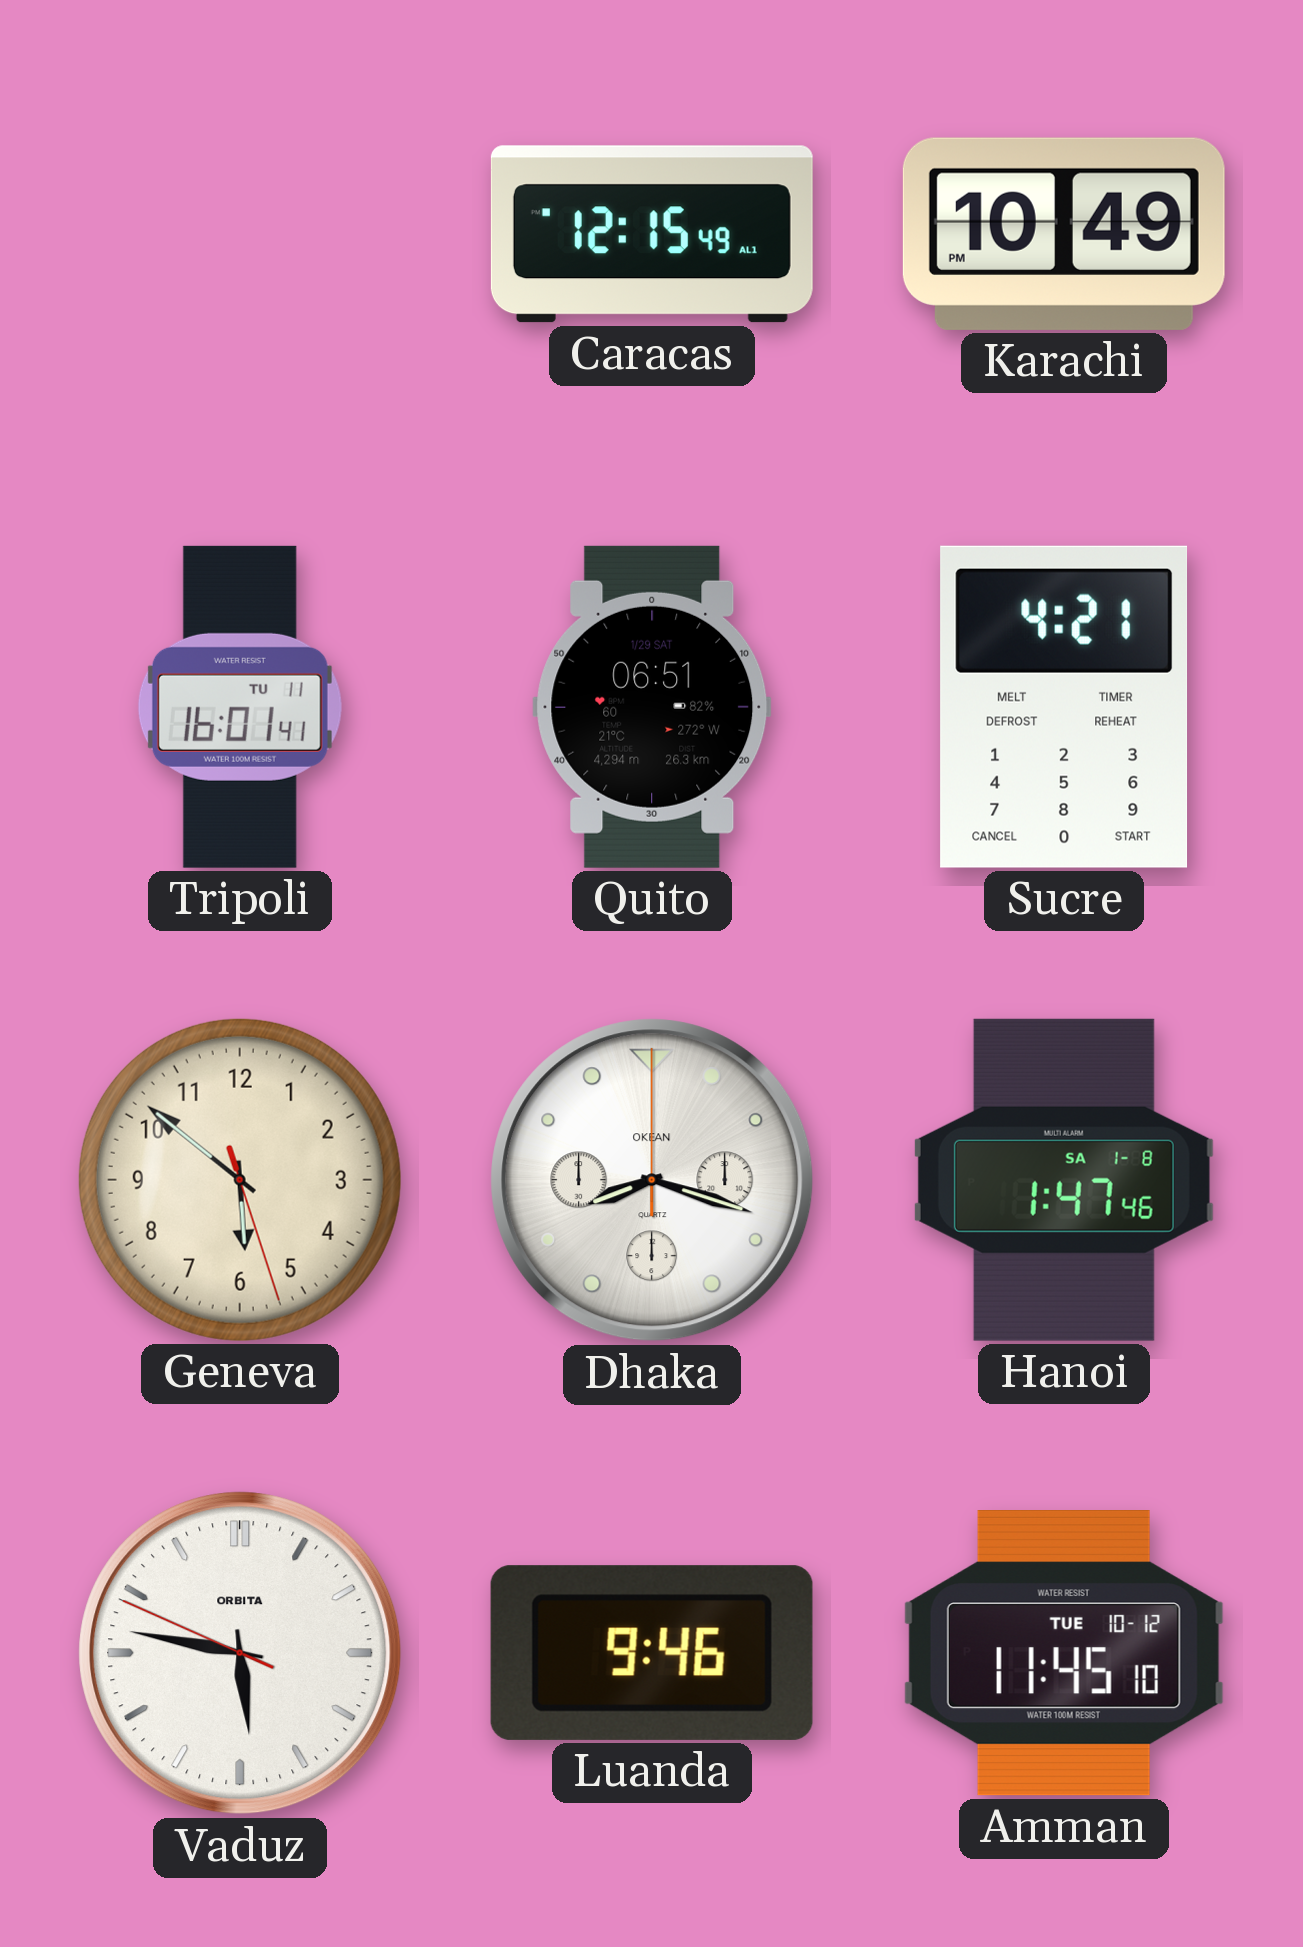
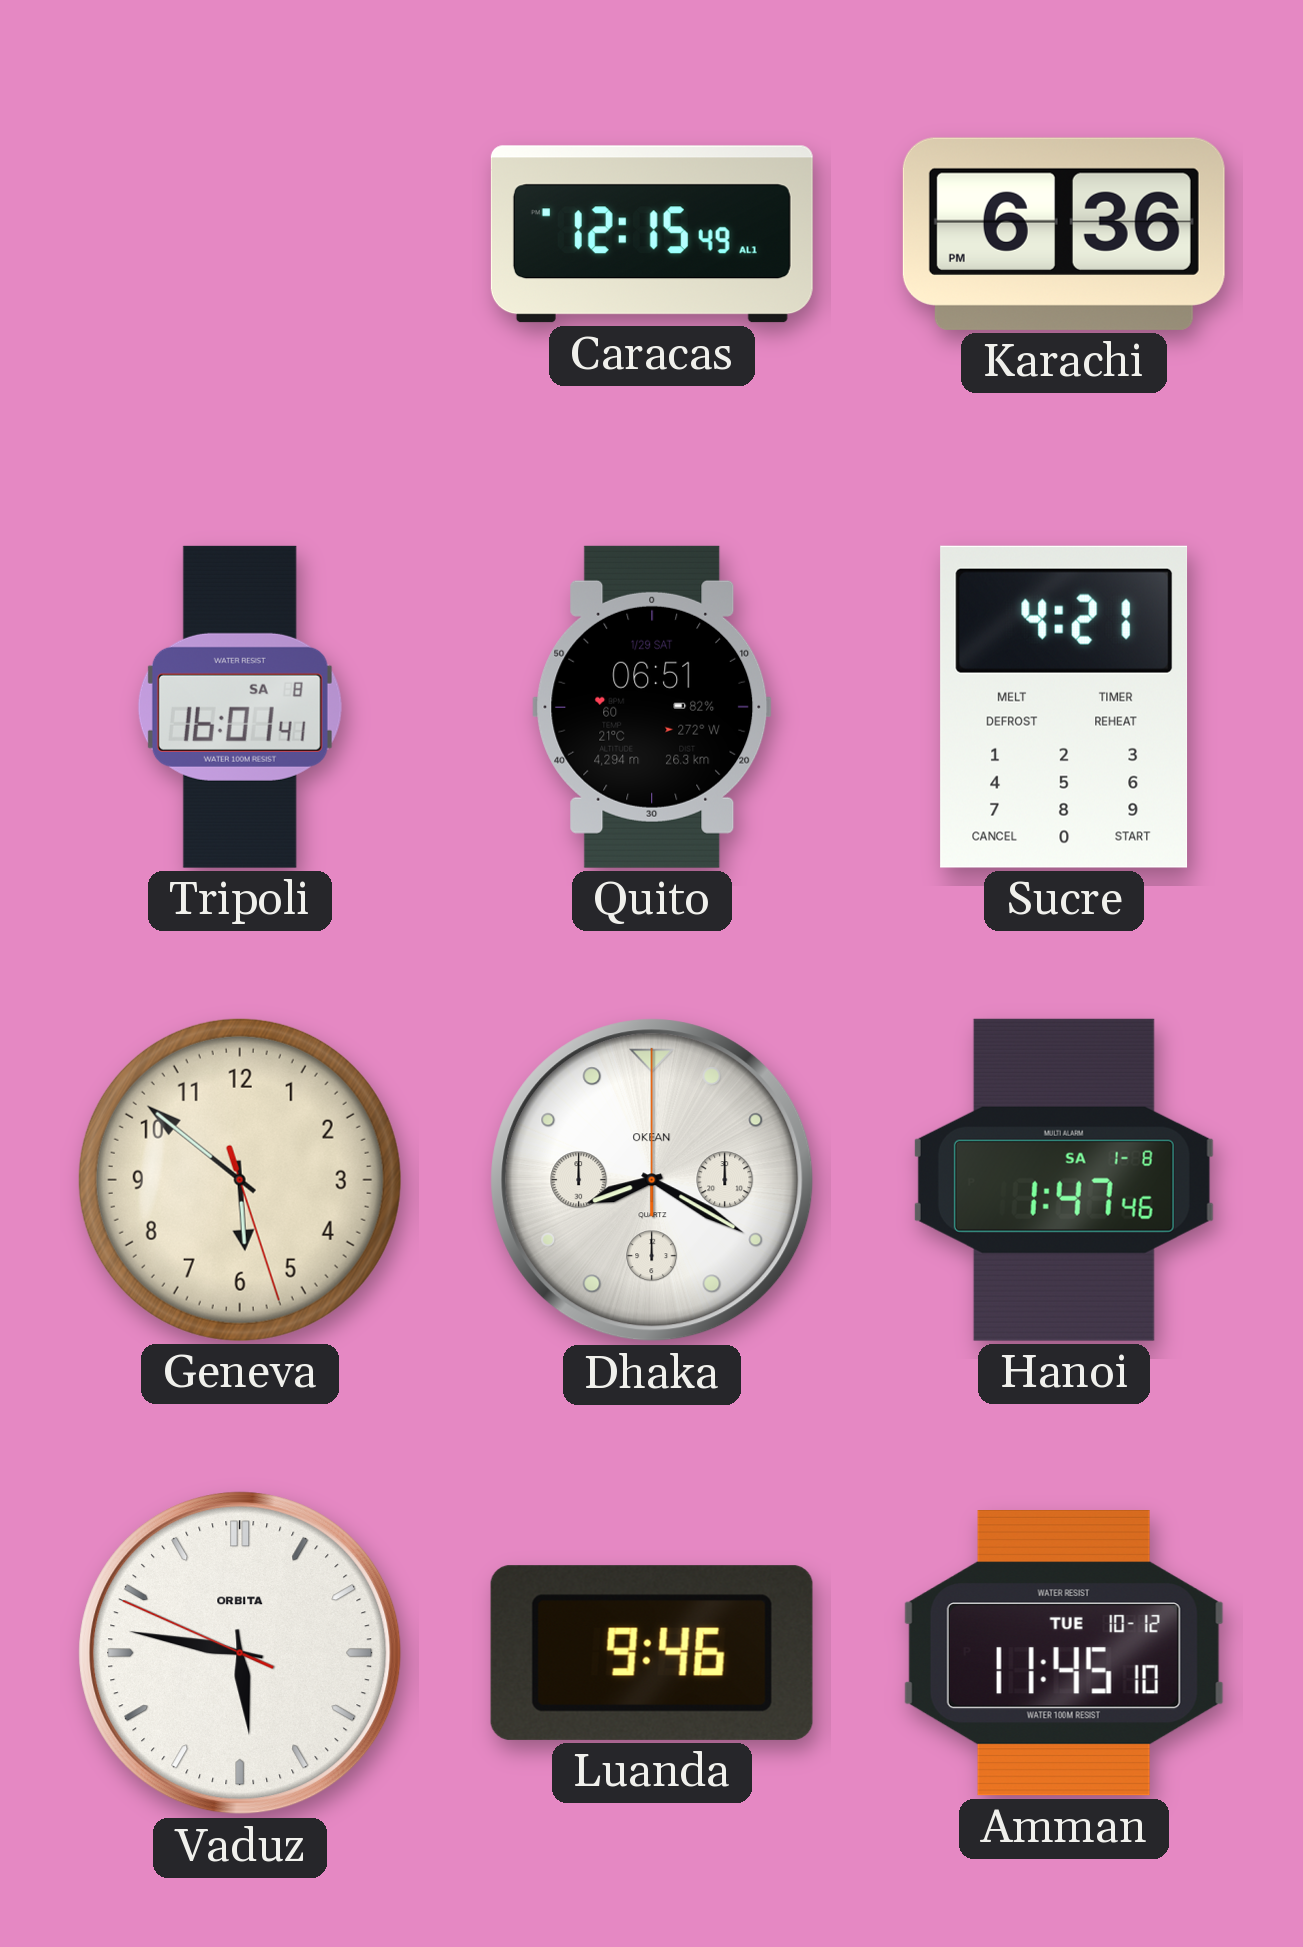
Karachi: 10:49 -> 6:36
Tripoli date: TU 11 -> SA 8
Dhaka: 8:18 -> 8:20
